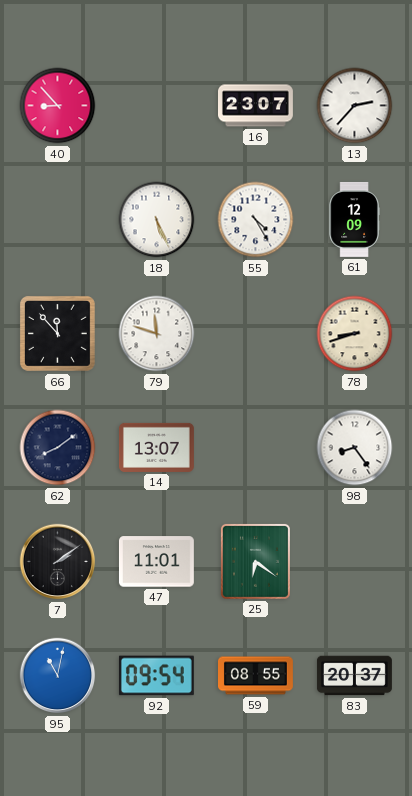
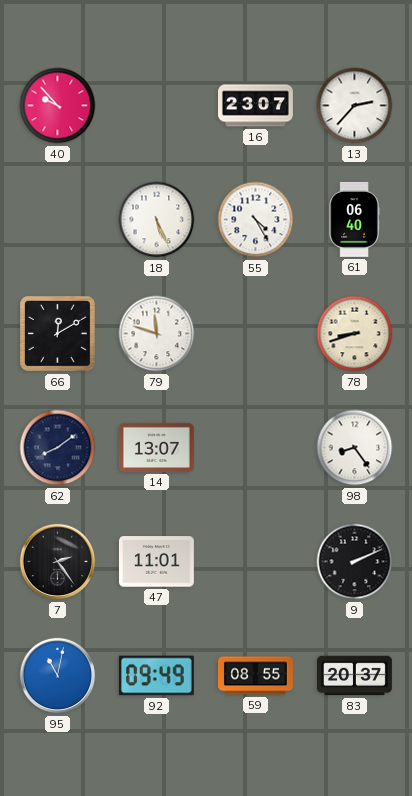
40: 8:53 -> 9:53
61: 12:09 -> 06:40
66: 11:53 -> 12:10
7: 2:09 -> 2:24
25: 6:21 -> none
9: none -> 2:11
92: 09:54 -> 09:49
